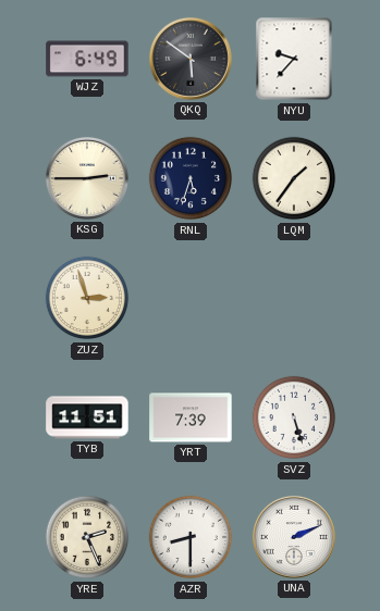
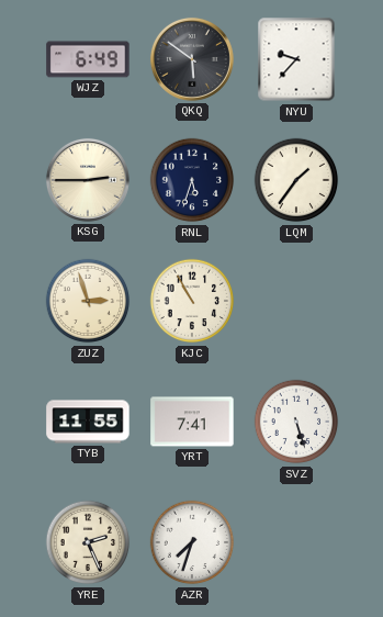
KJC: none -> 10:55
TYB: 11:51 -> 11:55
YRT: 7:39 -> 7:41
AZR: 8:30 -> 7:33
UNA: 2:11 -> none
